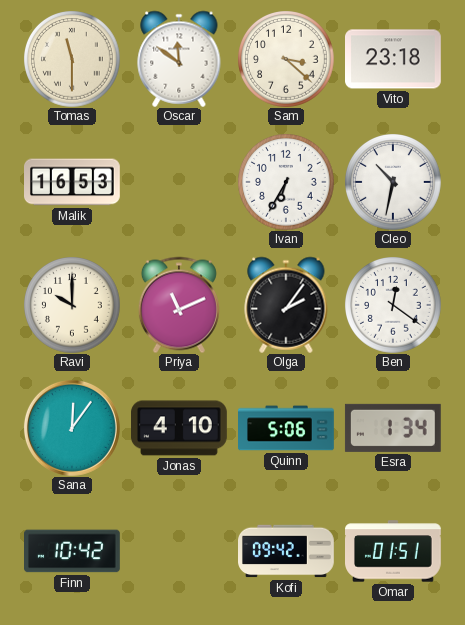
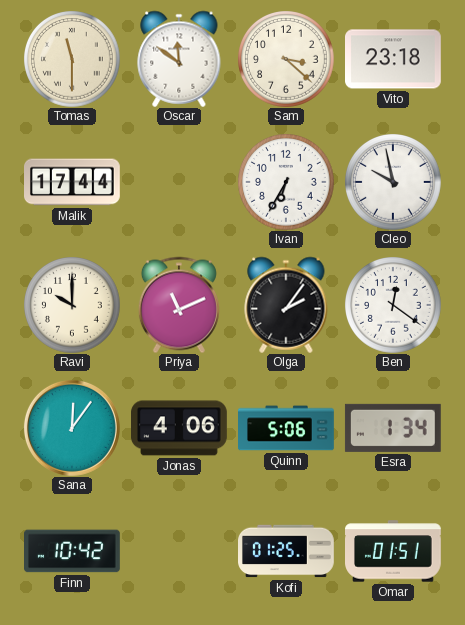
Malik: 16:53 -> 17:44
Cleo: 10:32 -> 9:58
Jonas: 4:10 -> 4:06
Kofi: 09:42 -> 01:25
